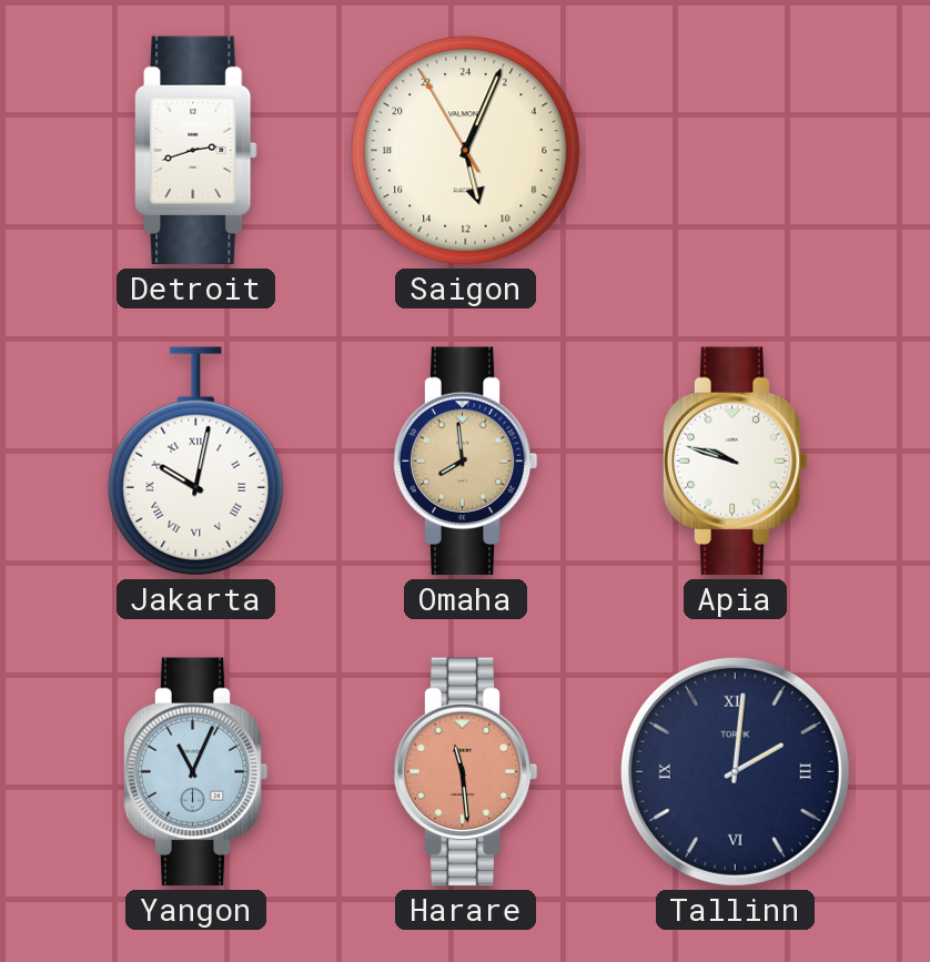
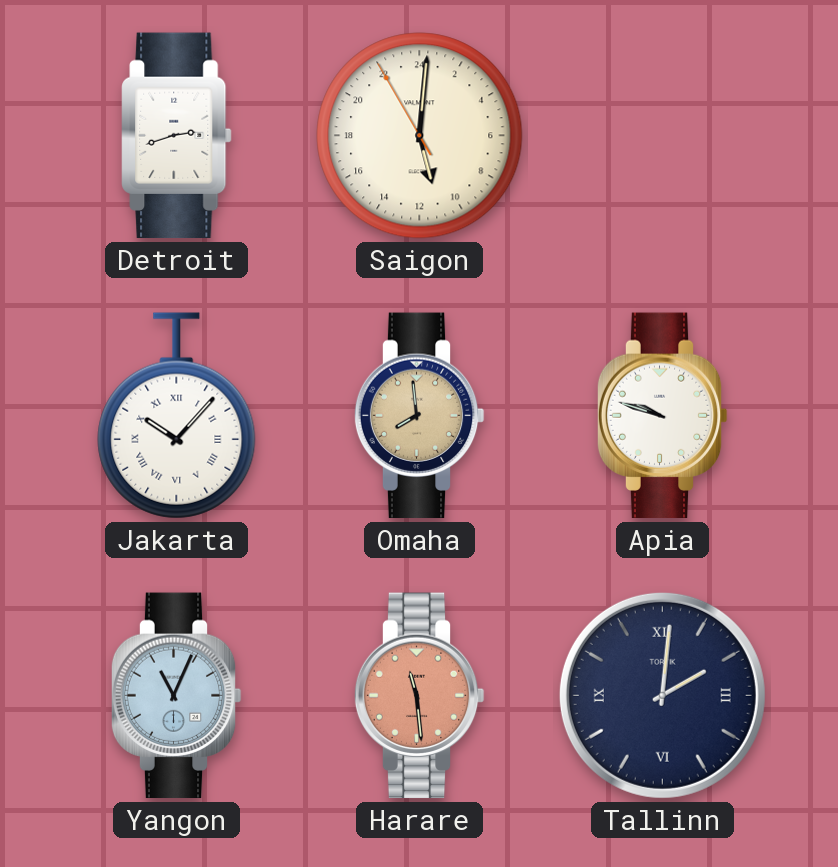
Saigon: 11:03 -> 11:00
Jakarta: 10:02 -> 10:07
